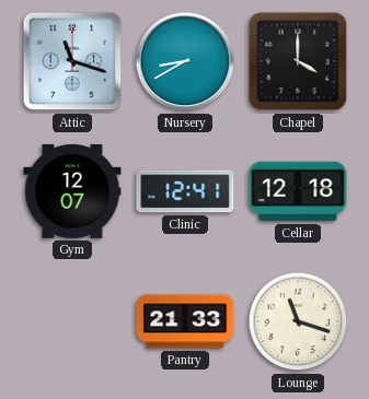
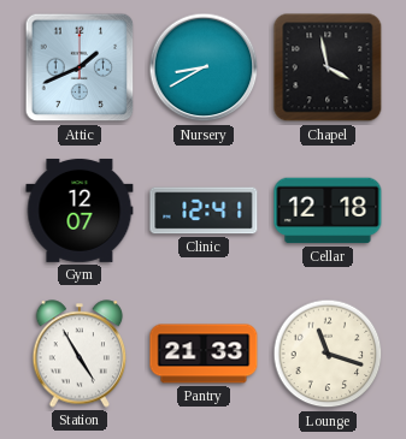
Attic: 11:18 -> 1:41
Chapel: 4:00 -> 3:58
Station: none -> 4:55
